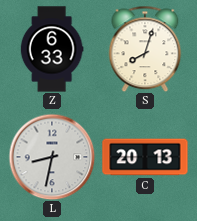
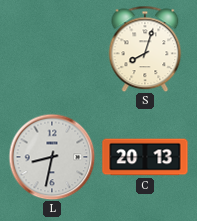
Z: 6:33 -> none
